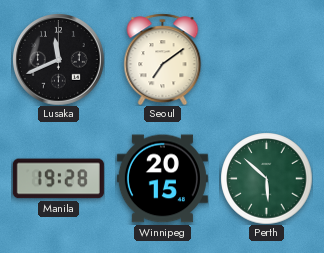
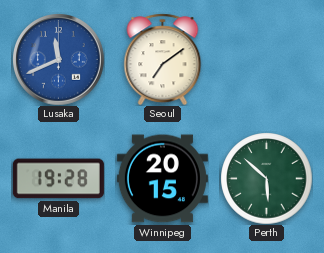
Lusaka dial: black -> blue
